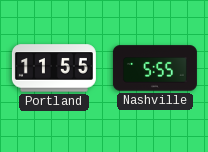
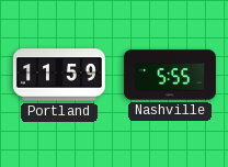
Portland: 11:55 -> 11:59
